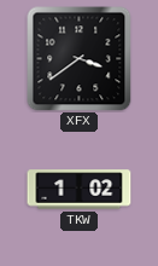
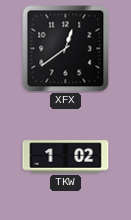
XFX: 3:39 -> 12:39
